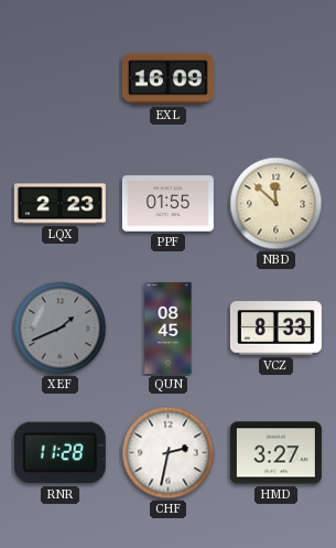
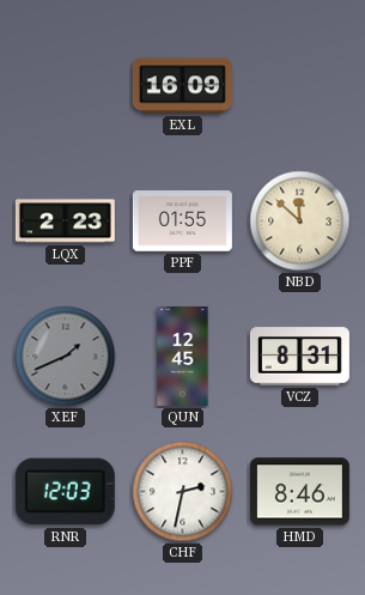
QUN: 08:45 -> 12:45
VCZ: 8:33 -> 8:31
RNR: 11:28 -> 12:03
HMD: 3:27 -> 8:46
